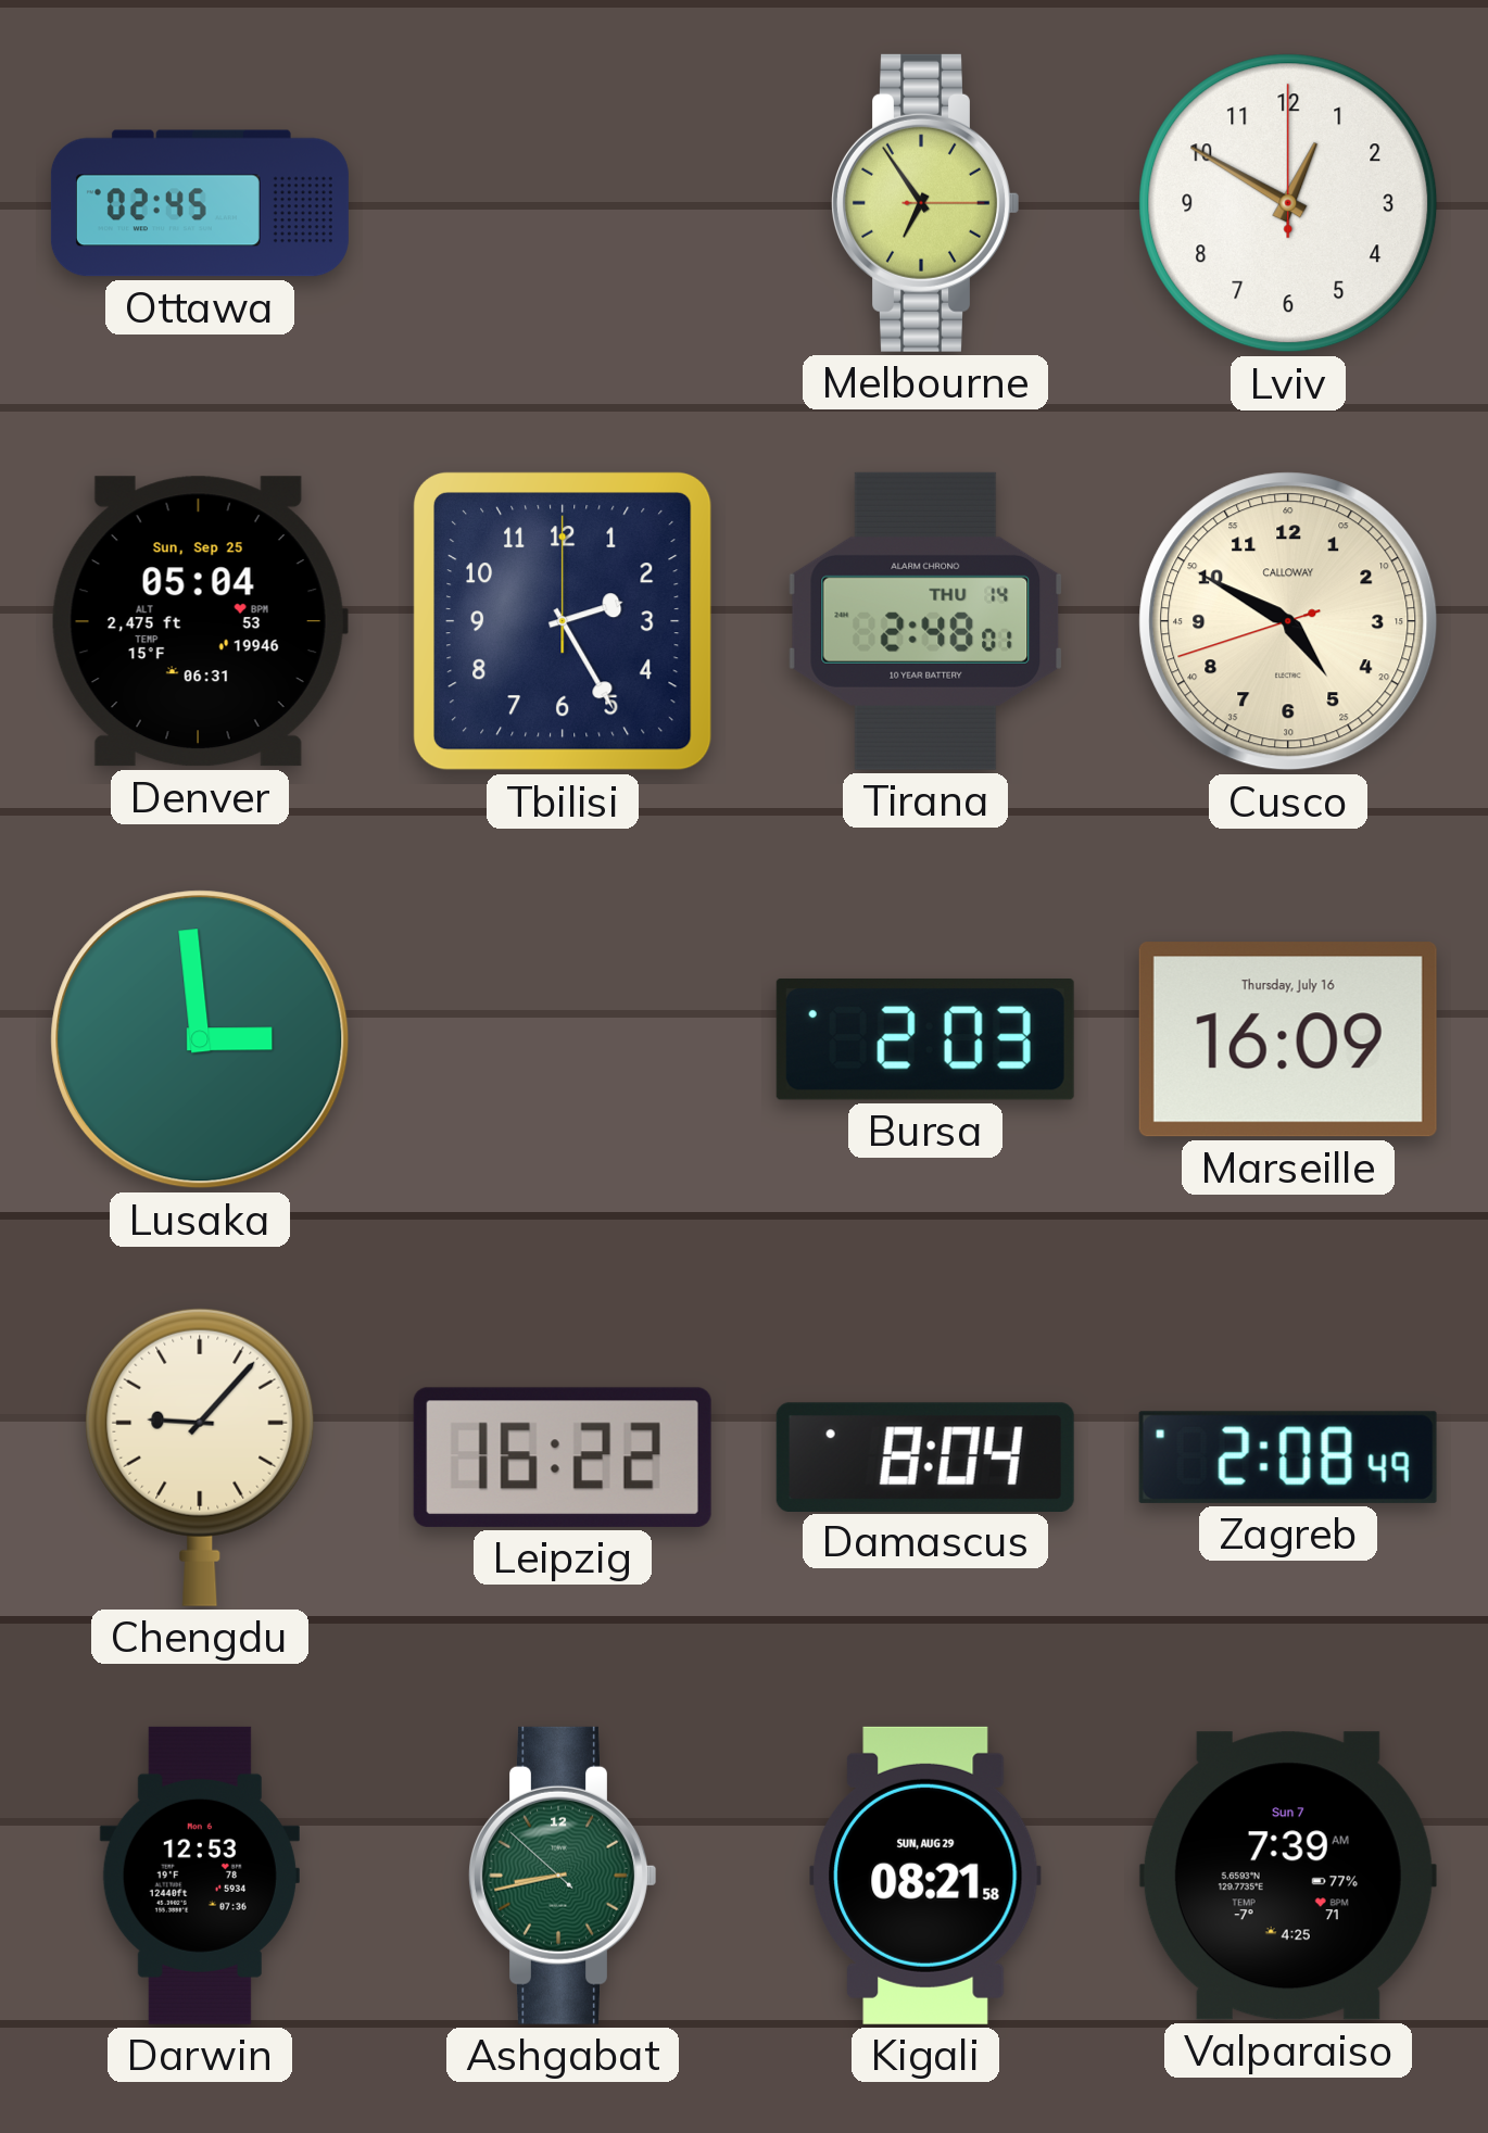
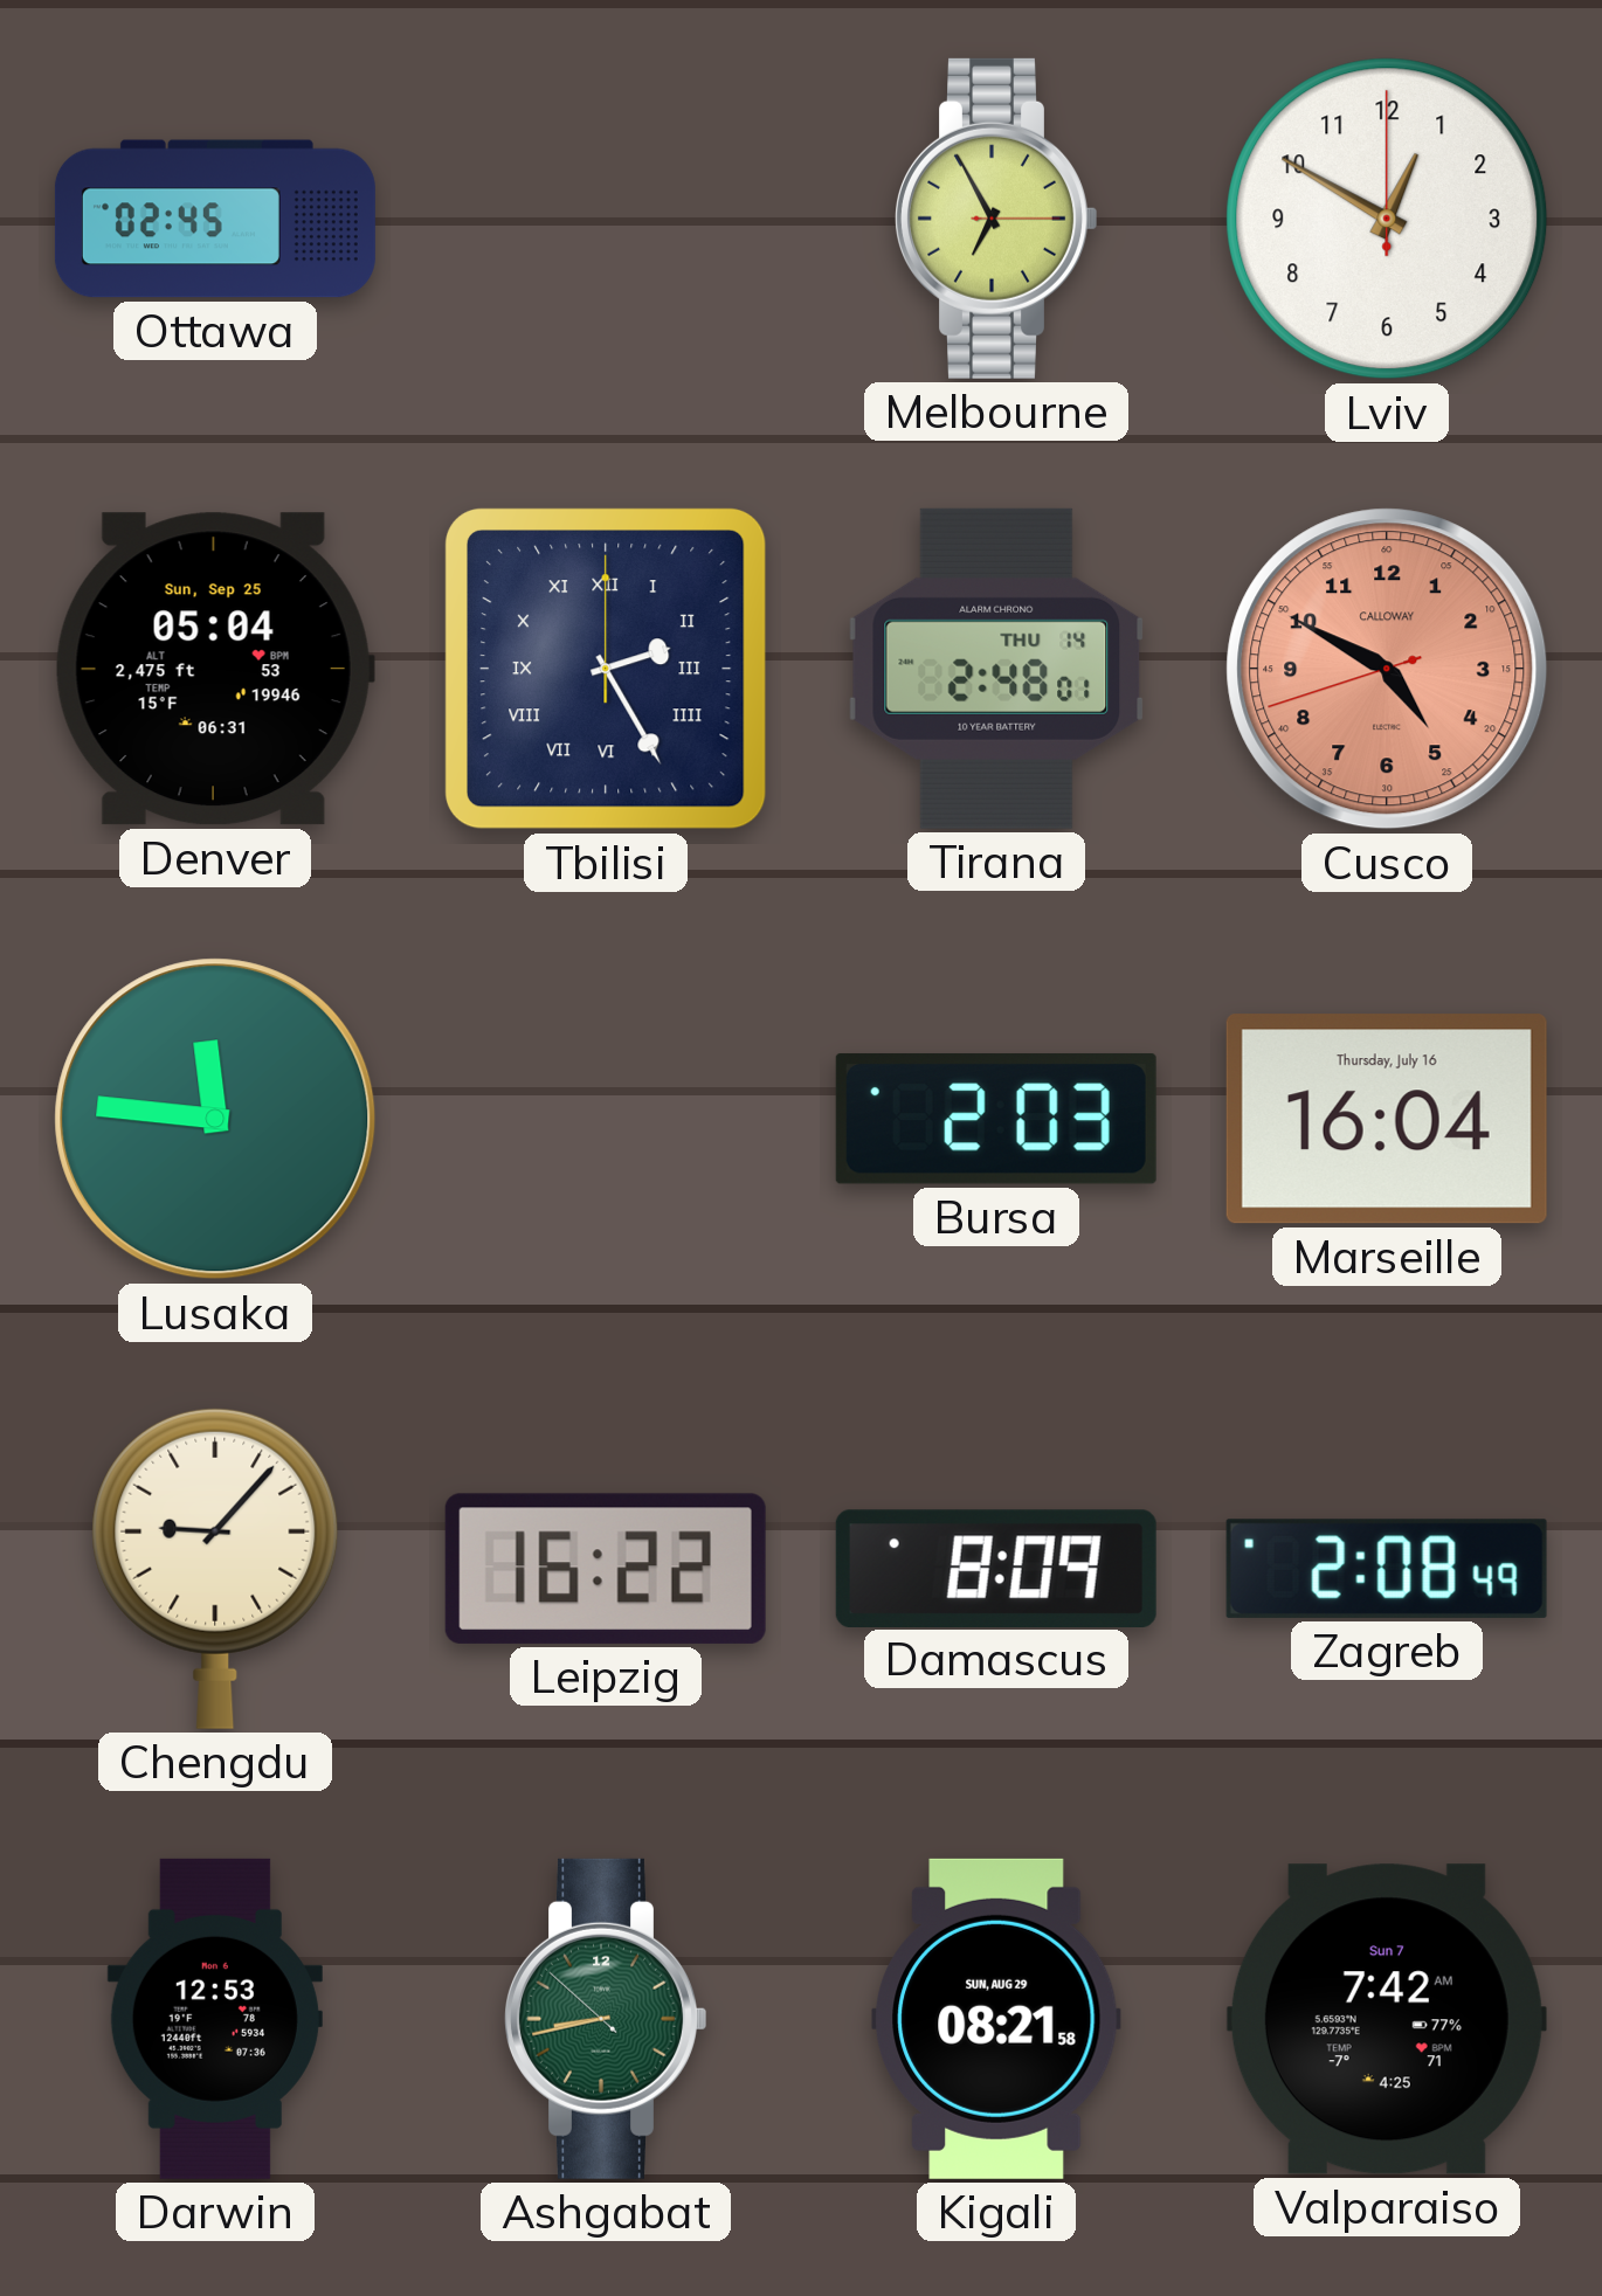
Melbourne: 6:54 -> 6:55
Tbilisi numerals: Arabic -> Roman
Cusco dial: cream -> salmon
Lusaka: 2:59 -> 11:46
Marseille: 16:09 -> 16:04
Damascus: 8:04 -> 8:09
Valparaiso: 7:39 -> 7:42
